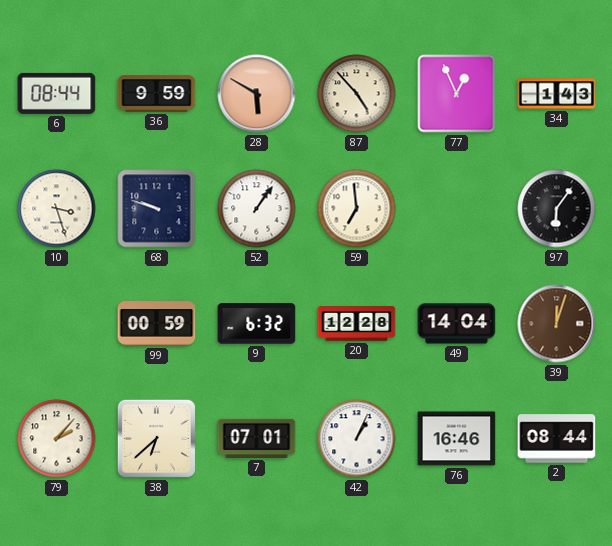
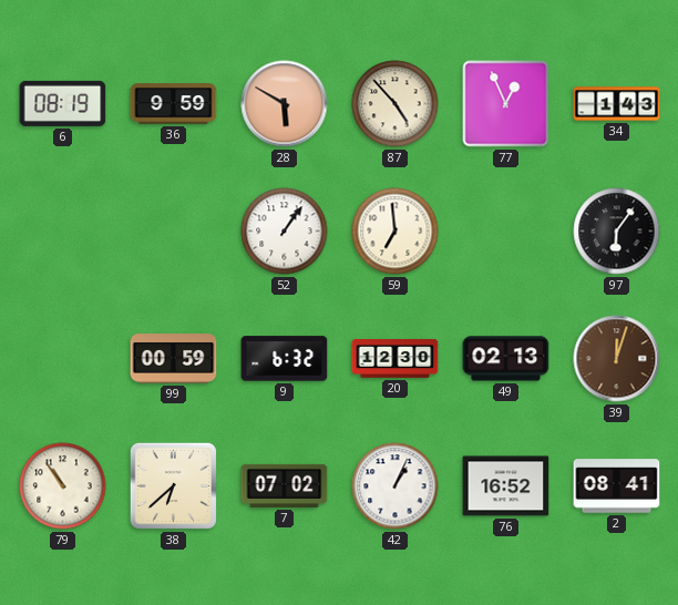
6: 08:44 -> 08:19
10: 3:27 -> none
68: 9:48 -> none
20: 12:28 -> 12:30
49: 14:04 -> 02:13
79: 2:07 -> 10:54
7: 07:01 -> 07:02
76: 16:46 -> 16:52
2: 08:44 -> 08:41
